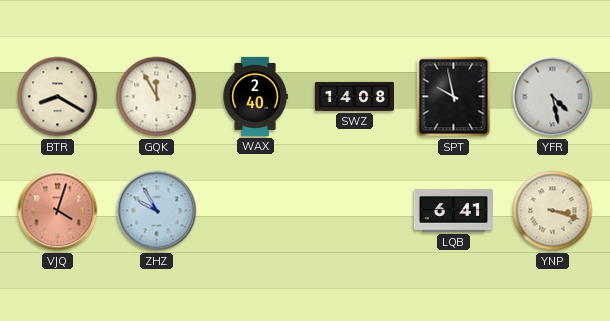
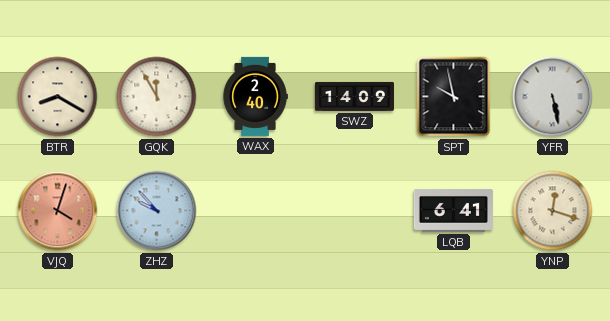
SWZ: 14:08 -> 14:09
YFR: 4:28 -> 5:28
ZHZ: 9:55 -> 9:53
YNP: 3:18 -> 12:18
